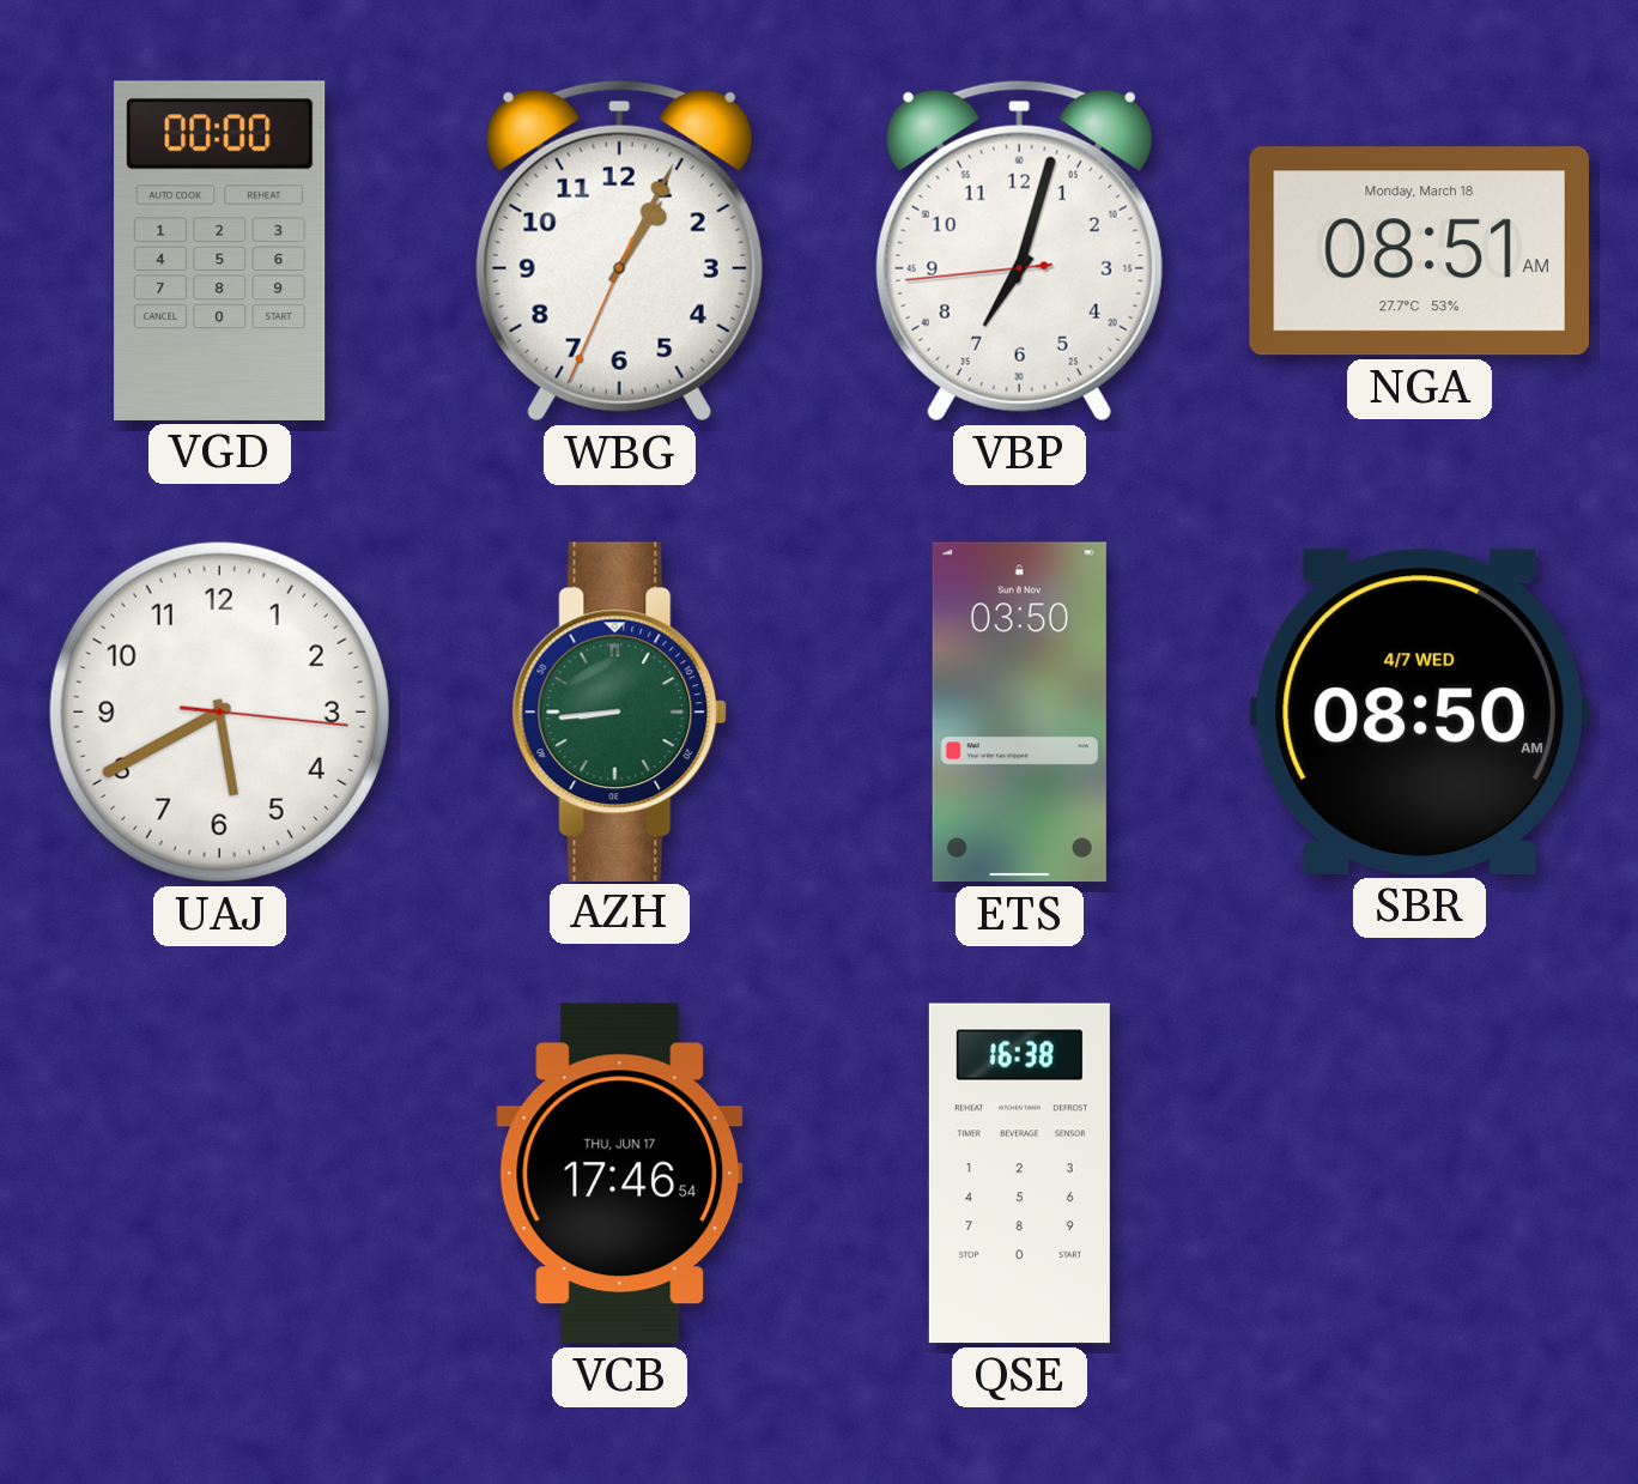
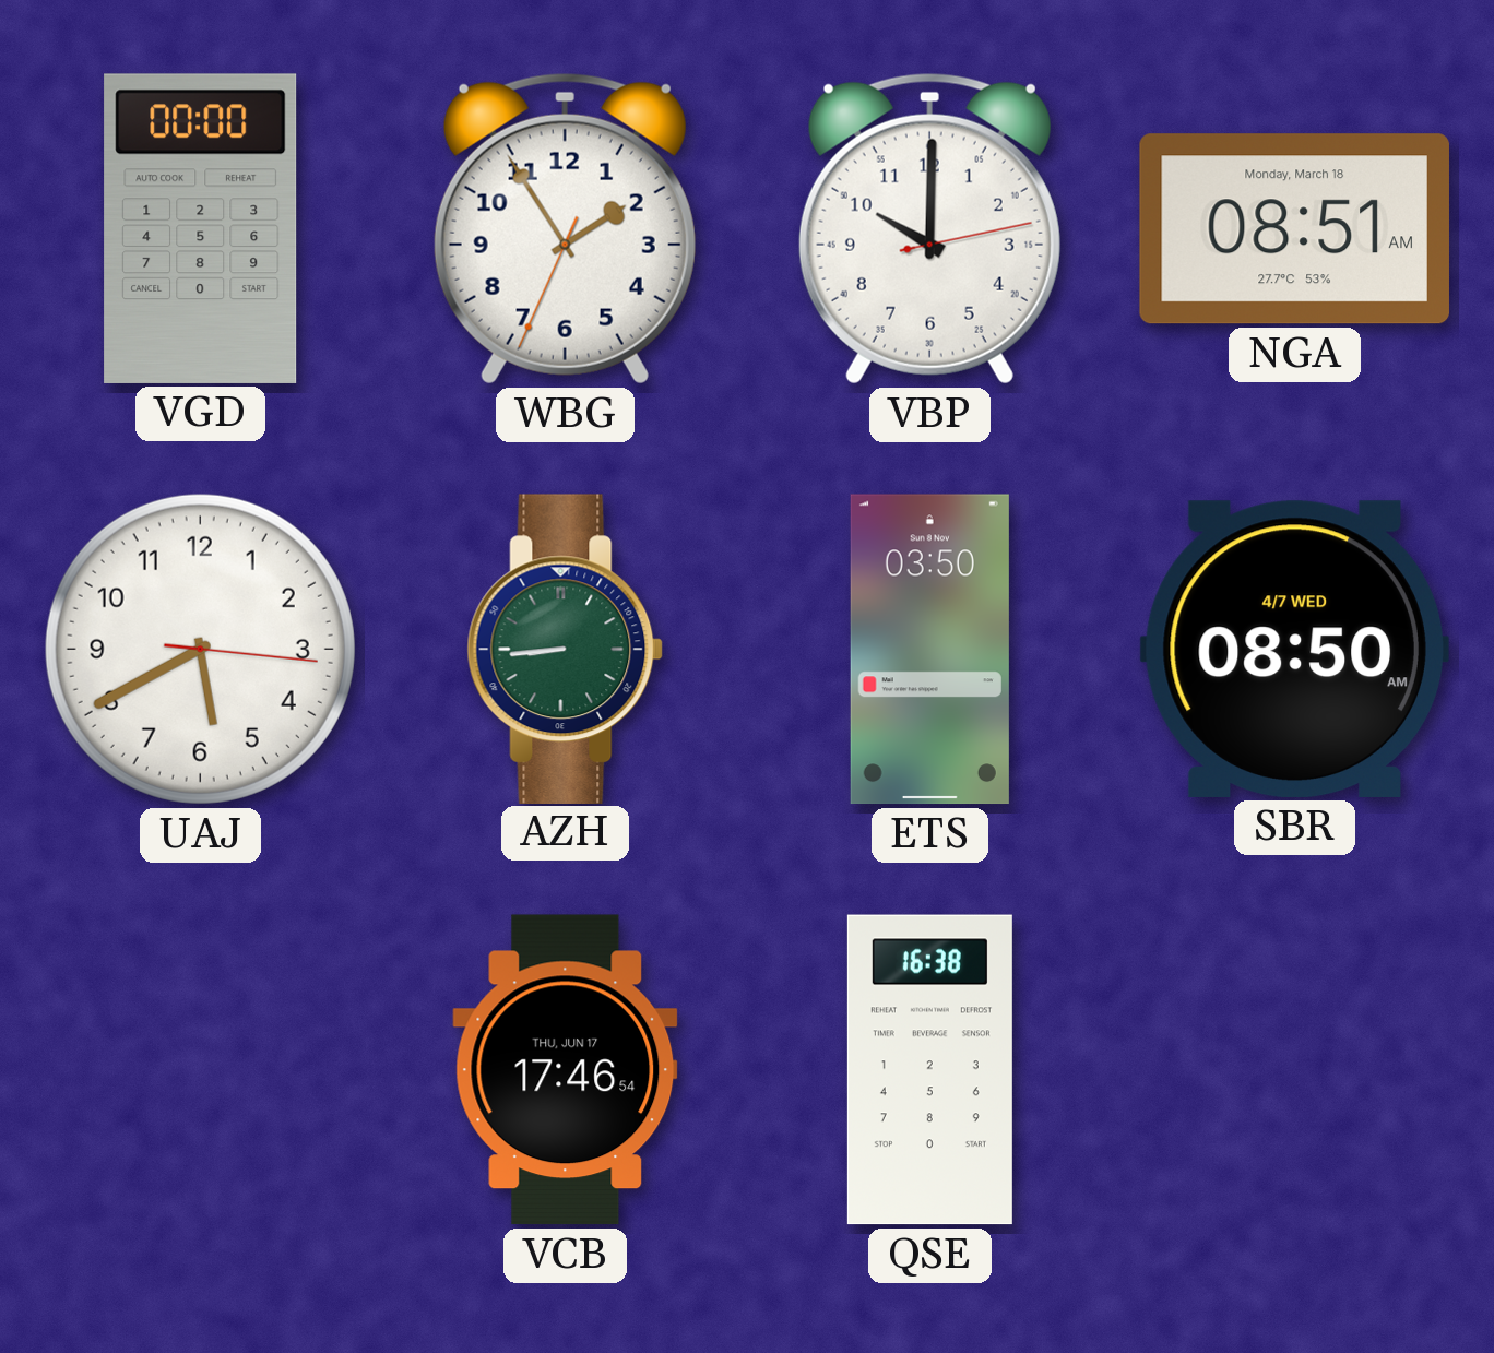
WBG: 1:04 -> 1:54
VBP: 7:02 -> 10:00
